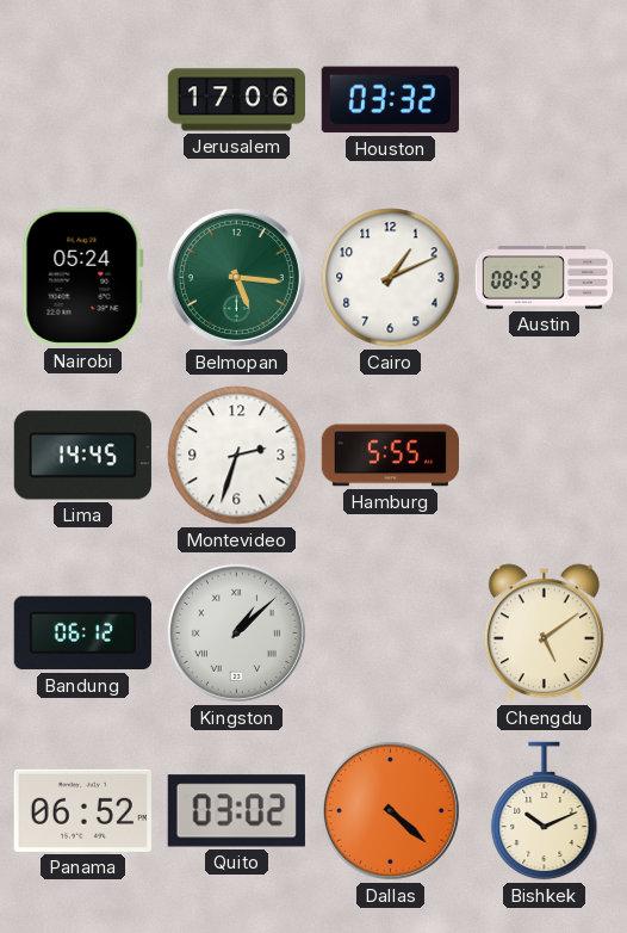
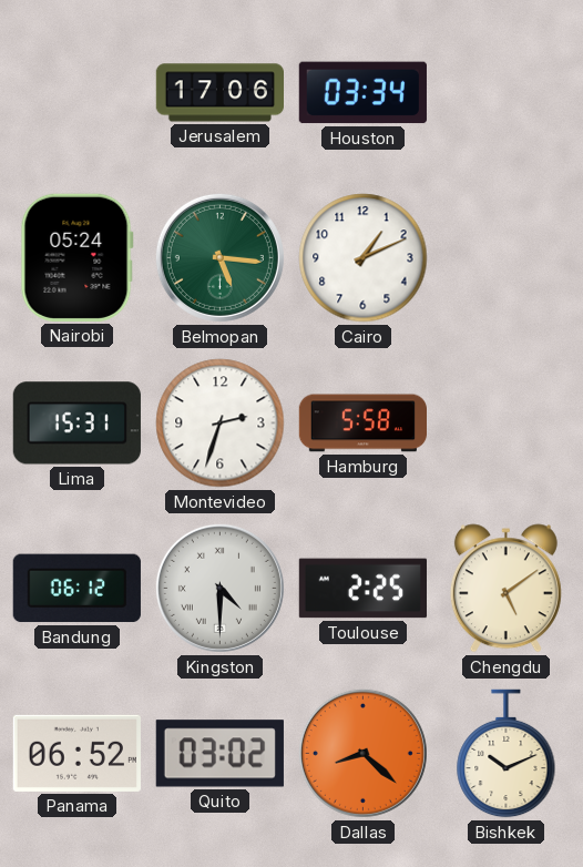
Houston: 03:32 -> 03:34
Austin: 08:59 -> none
Lima: 14:45 -> 15:31
Hamburg: 5:55 -> 5:58
Kingston: 1:08 -> 4:30
Toulouse: none -> 2:25
Dallas: 4:22 -> 8:22
